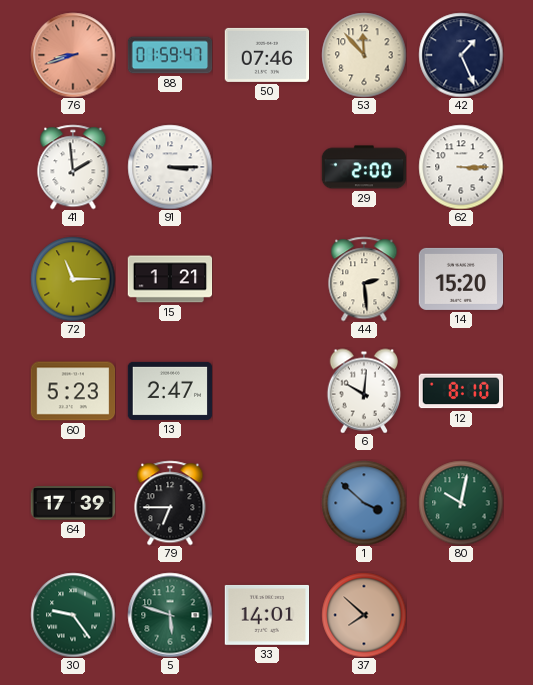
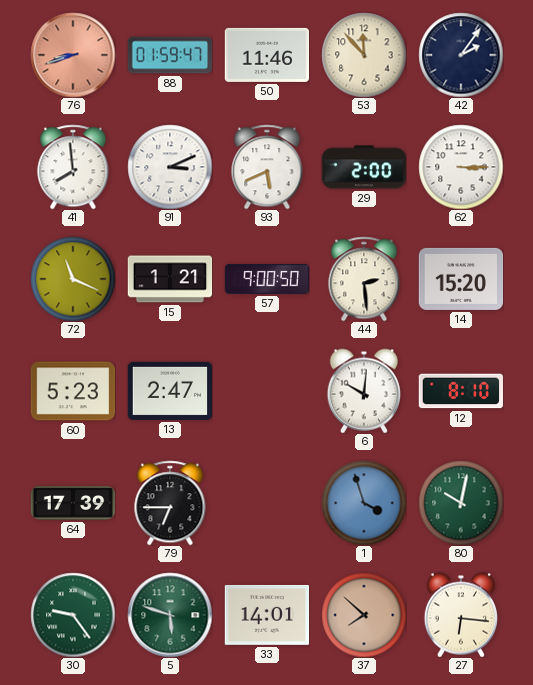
50: 07:46 -> 11:46
42: 1:26 -> 2:06
41: 1:59 -> 7:59
91: 3:15 -> 3:11
93: none -> 5:41
72: 11:15 -> 11:19
57: none -> 9:00
1: 3:52 -> 3:57
27: none -> 6:16
